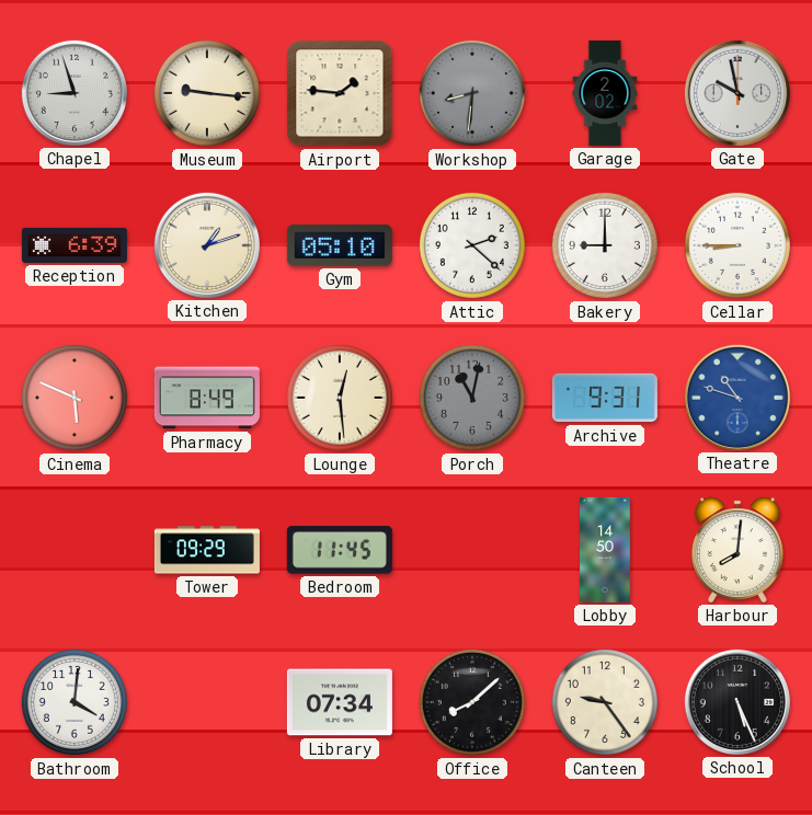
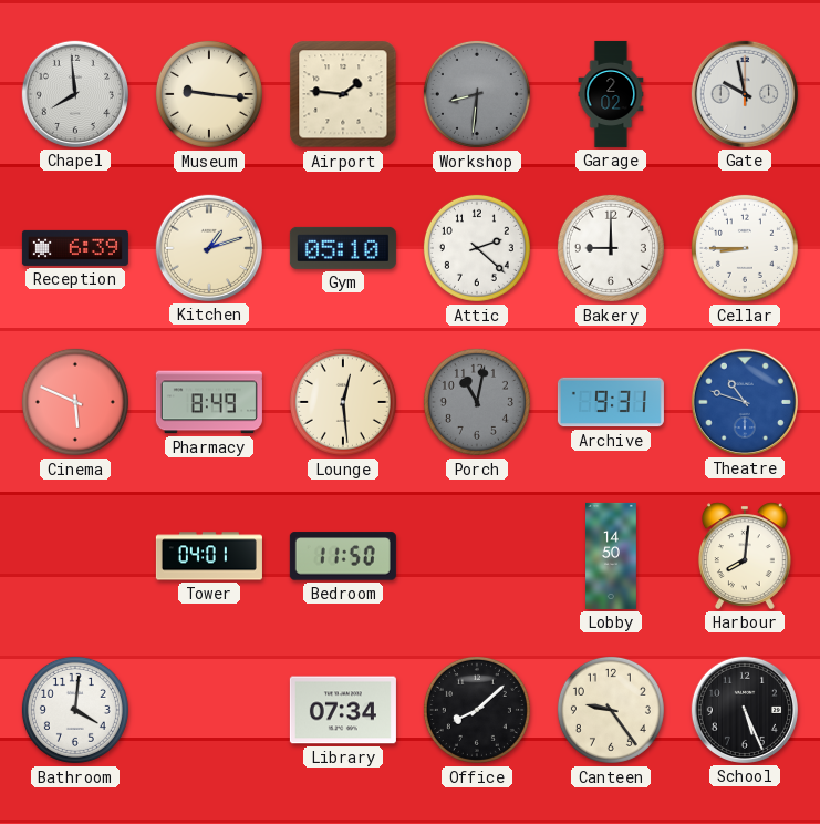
Chapel: 8:57 -> 7:59
Tower: 09:29 -> 04:01
Bedroom: 11:45 -> 11:50
